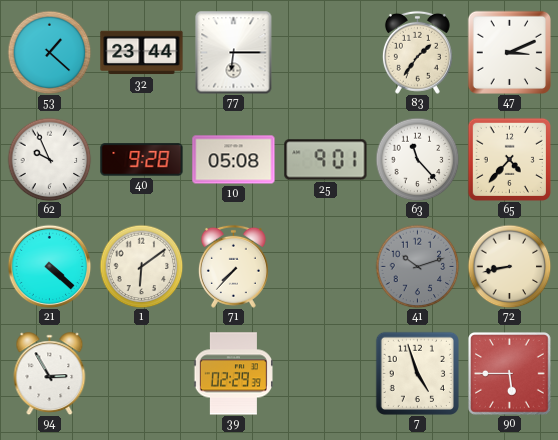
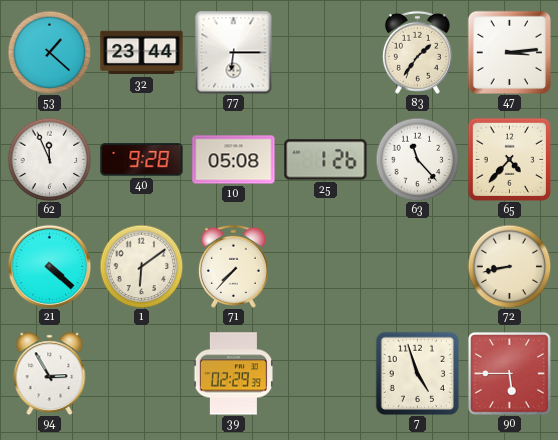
47: 3:11 -> 3:14
62: 9:56 -> 11:56
25: 9:01 -> 1:26
41: 10:12 -> none
